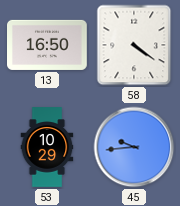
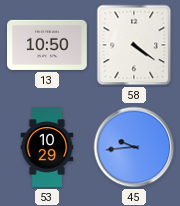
13: 16:50 -> 10:50
